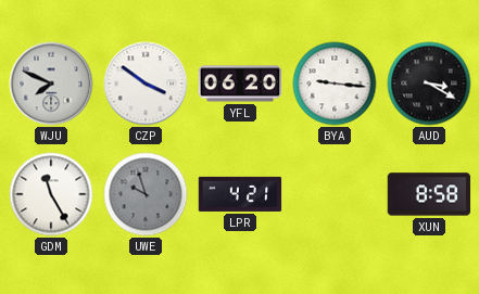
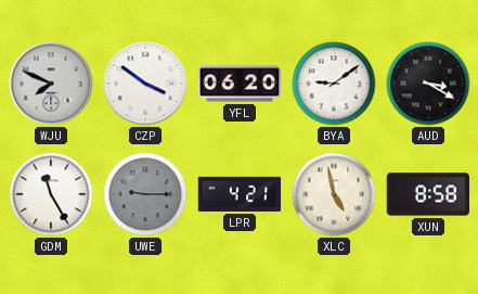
BYA: 9:16 -> 9:09
UWE: 9:57 -> 9:15
XLC: none -> 4:58
